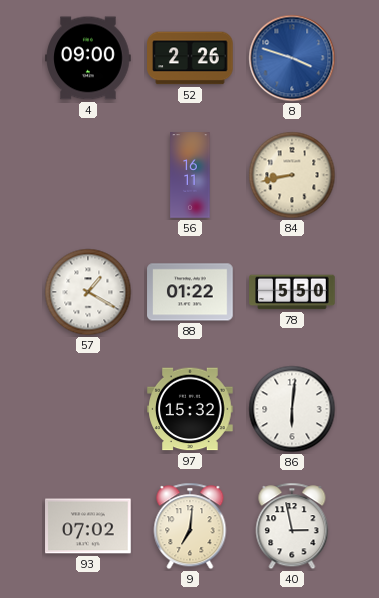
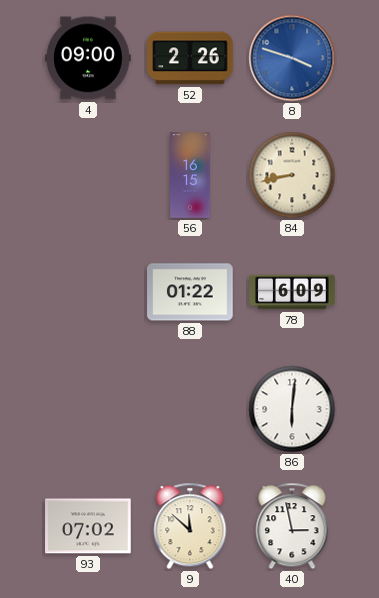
56: 16:11 -> 16:15
57: 1:20 -> none
78: 5:50 -> 6:09
97: 15:32 -> none
9: 7:01 -> 11:52
